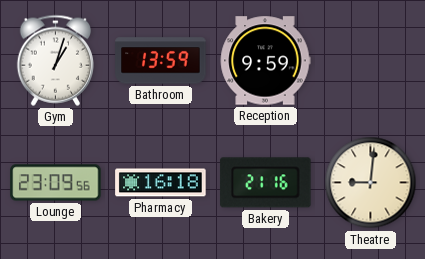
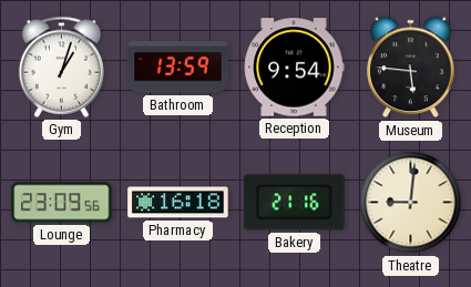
Reception: 9:59 -> 9:54
Museum: none -> 5:46
